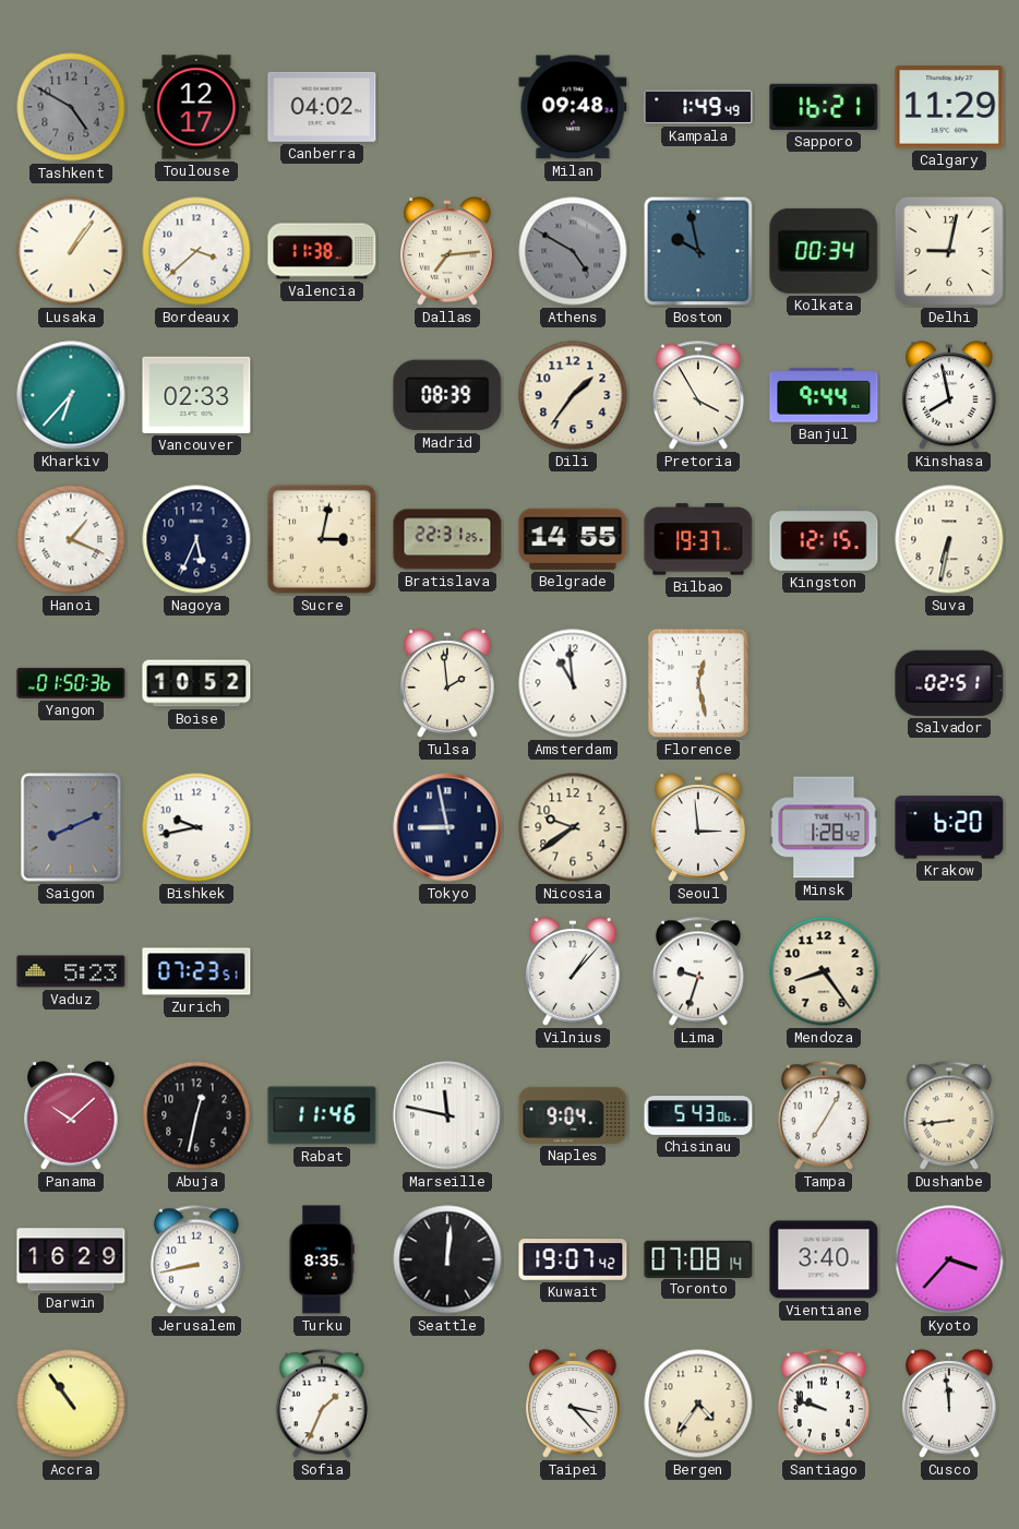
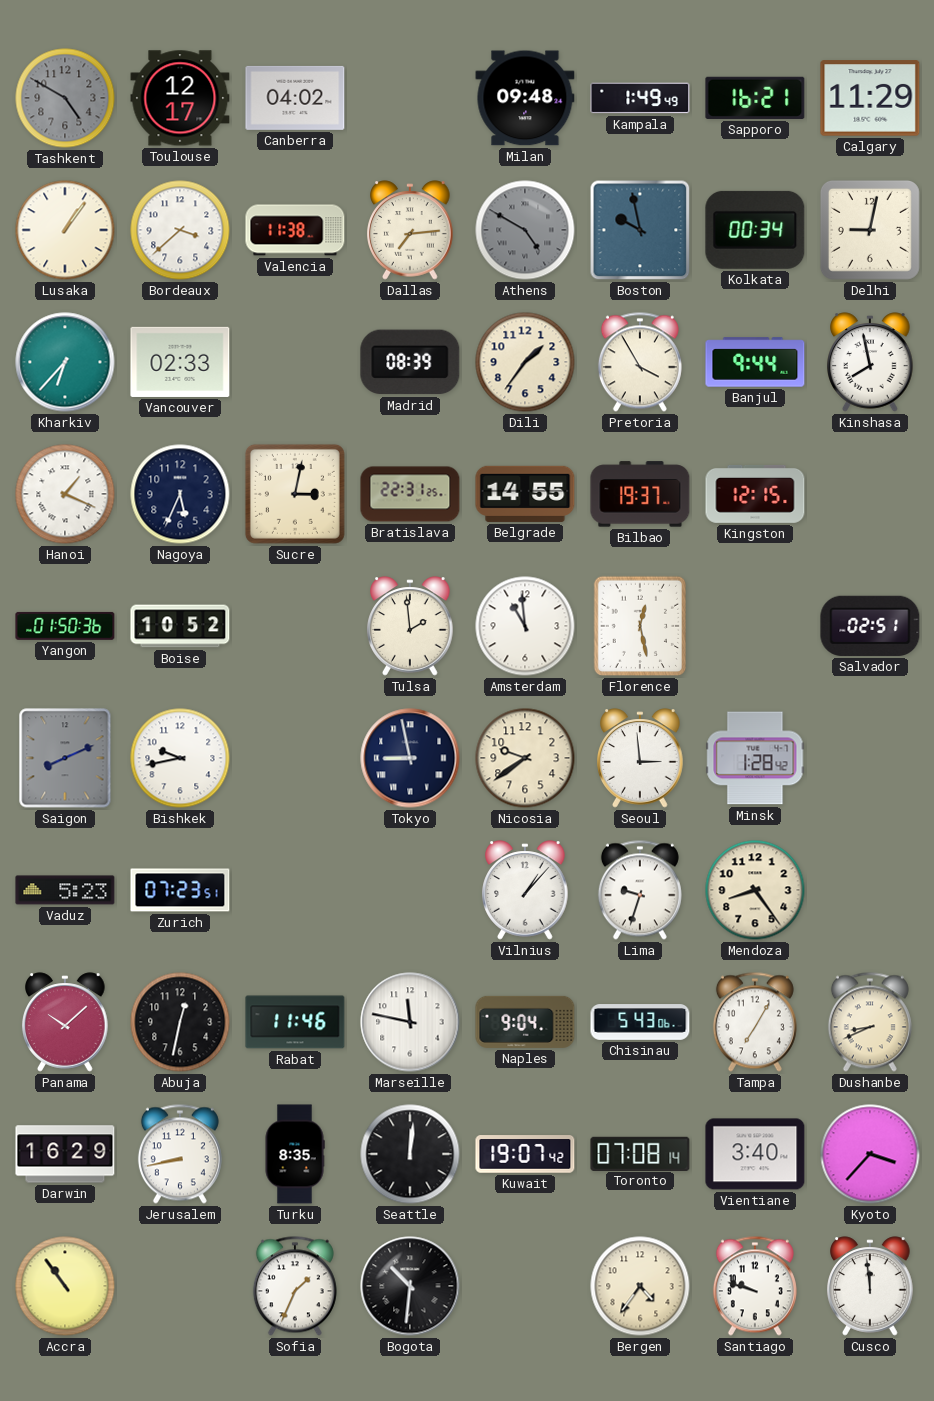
Suva: 6:32 -> none
Krakow: 6:20 -> none
Dushanbe: 8:44 -> 8:41
Bogota: none -> 10:31
Taipei: 3:23 -> none
